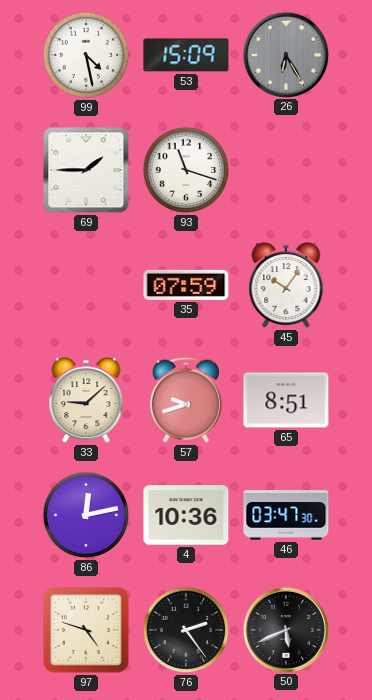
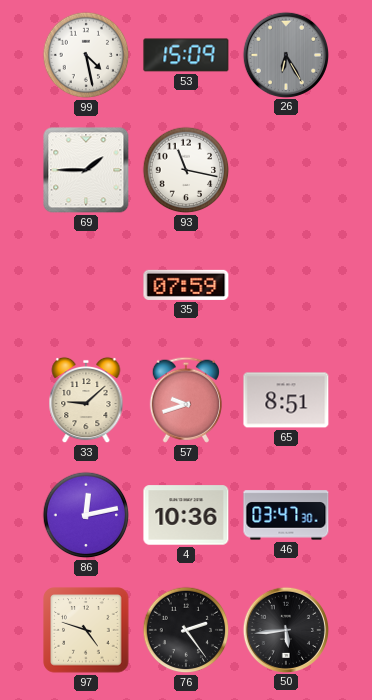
93: 11:18 -> 11:17
45: 10:06 -> none
50: 5:41 -> 5:44
